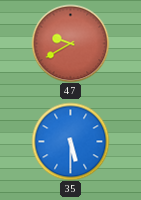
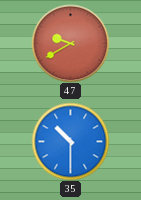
35: 5:30 -> 10:30
